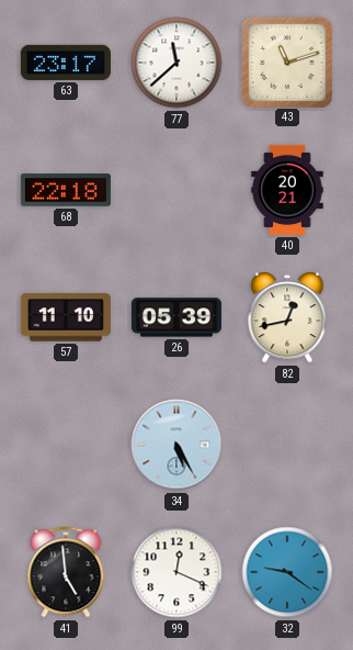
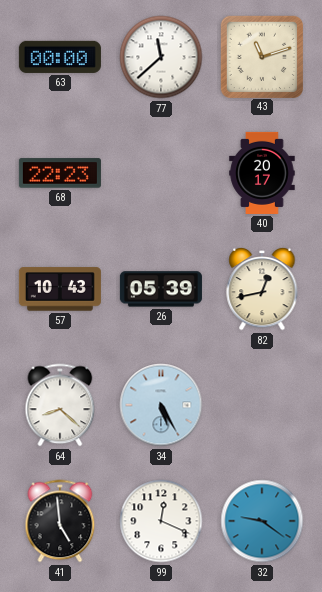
63: 23:17 -> 00:00
68: 22:18 -> 22:23
40: 20:21 -> 20:17
57: 11:10 -> 10:43
64: none -> 8:22
